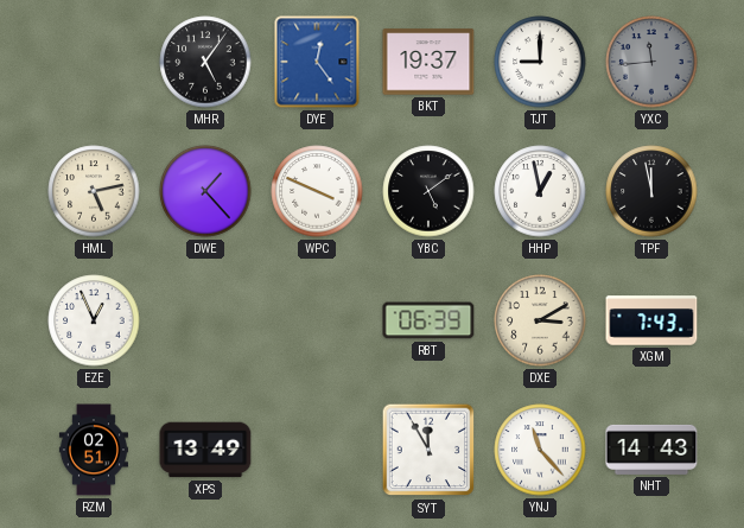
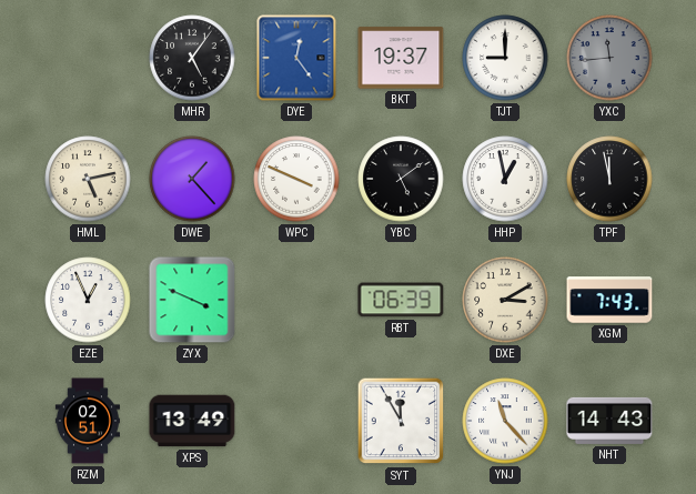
ZYX: none -> 3:49
